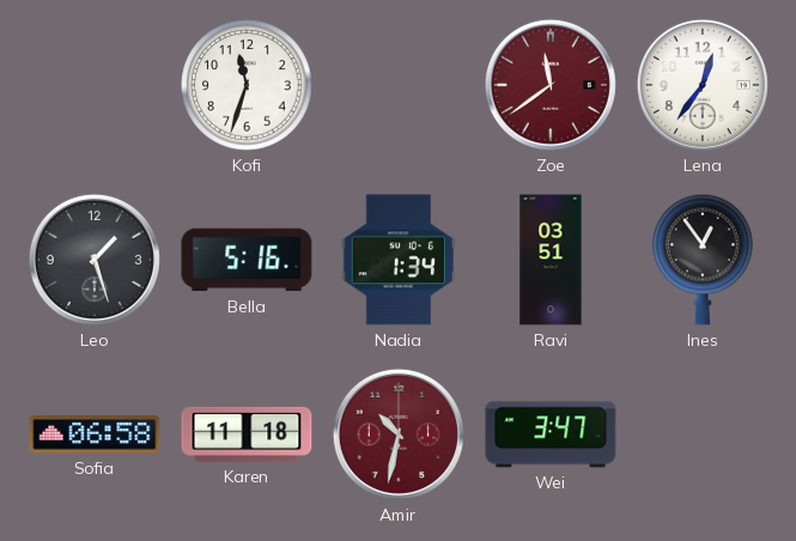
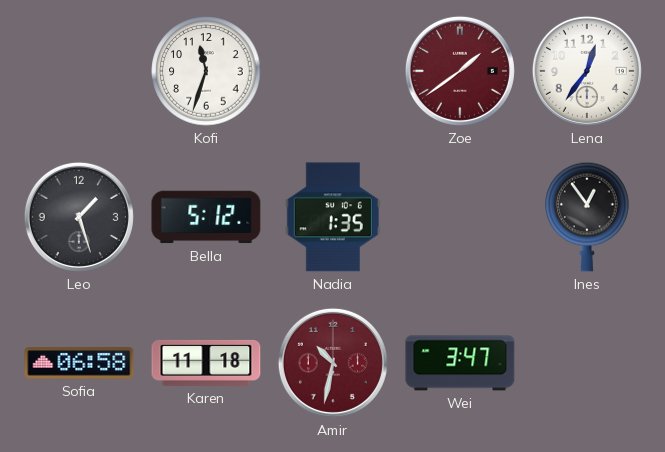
Zoe: 11:39 -> 1:39
Bella: 5:16 -> 5:12
Nadia: 1:34 -> 1:35
Ravi: 03:51 -> none
